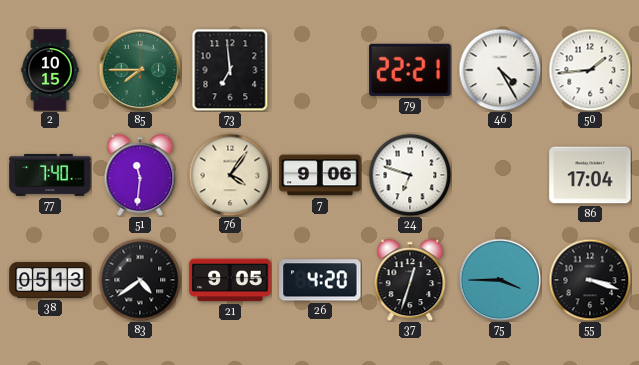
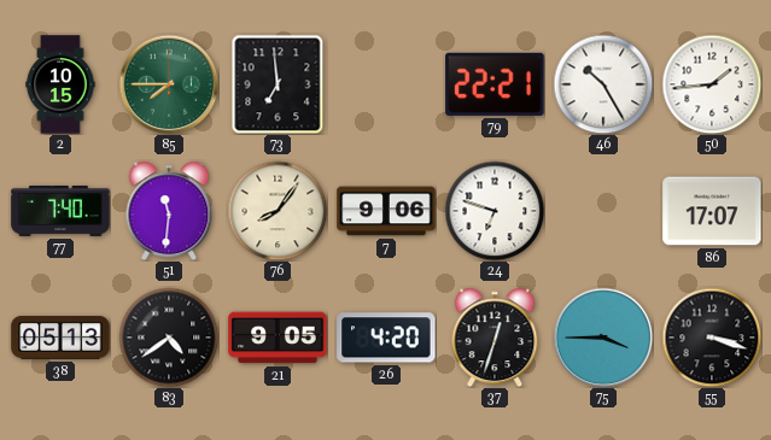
46: 4:25 -> 10:25
76: 4:06 -> 8:06
86: 17:04 -> 17:07
